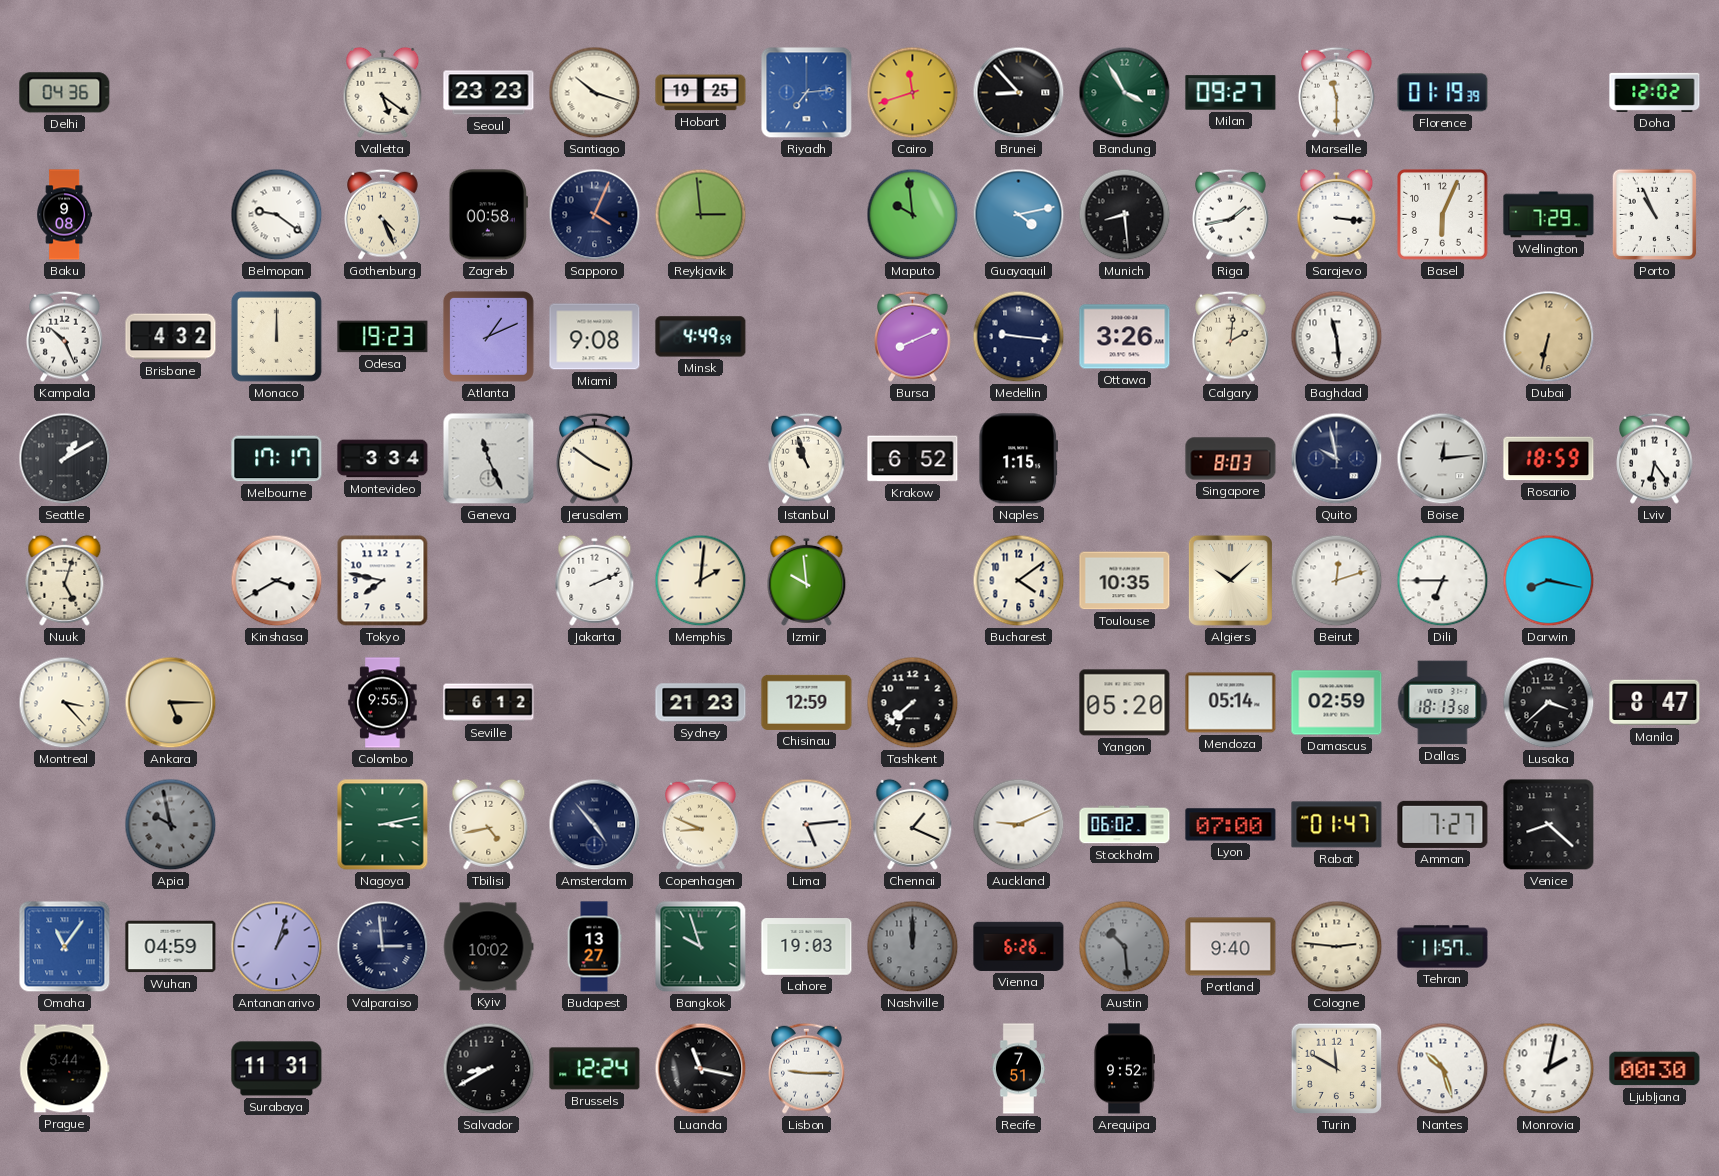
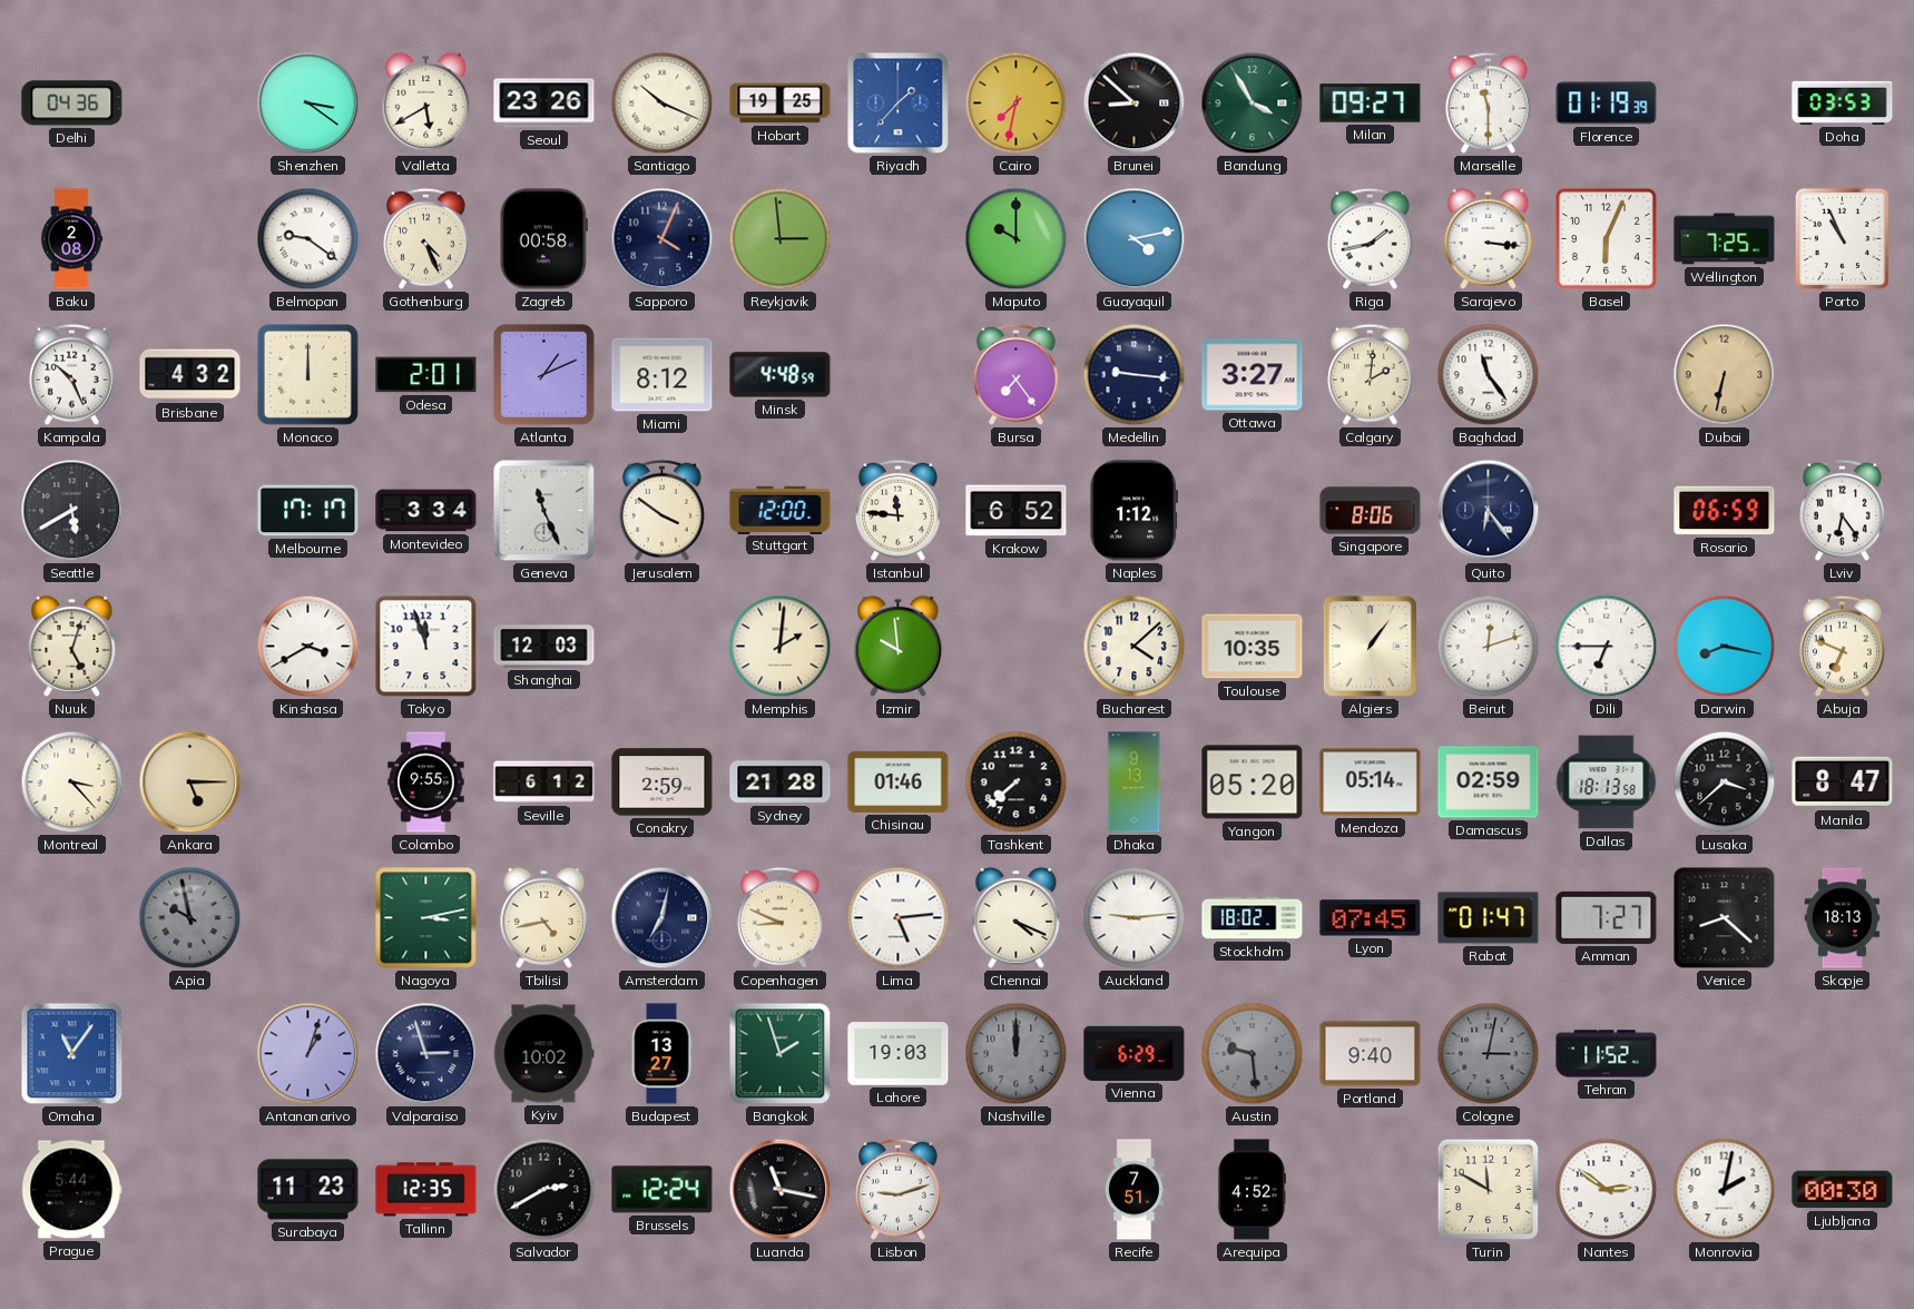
Shenzhen: none -> 3:21
Valletta: 5:21 -> 5:40
Seoul: 23:23 -> 23:26
Santiago: 10:18 -> 10:19
Riyadh: 7:14 -> 1:37
Cairo: 11:42 -> 7:32
Brunei: 8:53 -> 8:52
Doha: 12:02 -> 03:53
Baku: 9:08 -> 2:08
Maputo: 9:59 -> 10:00
Munich: 8:29 -> none
Wellington: 7:29 -> 7:25
Odesa: 19:23 -> 2:01
Miami: 9:08 -> 8:12
Minsk: 4:49 -> 4:48
Bursa: 8:11 -> 7:24
Ottawa: 3:26 -> 3:27
Baghdad: 11:29 -> 11:24
Seattle: 1:10 -> 5:40
Stuttgart: none -> 12:00
Istanbul: 10:57 -> 11:46
Naples: 1:15 -> 1:12
Singapore: 8:03 -> 8:06
Quito: 9:58 -> 6:24
Boise: 12:14 -> none
Rosario: 18:59 -> 06:59
Tokyo: 7:47 -> 11:57
Shanghai: none -> 12:03
Jakarta: 2:11 -> none
Bucharest: 4:09 -> 4:08
Algiers: 10:08 -> 1:06
Abuja: none -> 6:49
Conakry: none -> 2:59
Sydney: 21:23 -> 21:28
Chisinau: 12:59 -> 01:46
Dhaka: none -> 9:13
Amsterdam: 4:53 -> 7:02
Chennai: 1:19 -> 4:19
Auckland: 9:11 -> 9:14
Stockholm: 06:02 -> 18:02
Lyon: 07:00 -> 07:45
Skopje: none -> 18:13
Wuhan: 04:59 -> none
Valparaiso: 2:59 -> 2:57
Bangkok: 9:57 -> 1:57
Vienna: 6:26 -> 6:29
Austin: 10:29 -> 9:29
Cologne: 2:46 -> 3:02
Cologne dial: cream -> grey
Tehran: 11:57 -> 11:52
Surabaya: 11:31 -> 11:23
Tallinn: none -> 12:35
Salvador: 8:40 -> 2:40
Lisbon: 9:15 -> 9:12
Arequipa: 9:52 -> 4:52
Nantes: 10:27 -> 2:51
